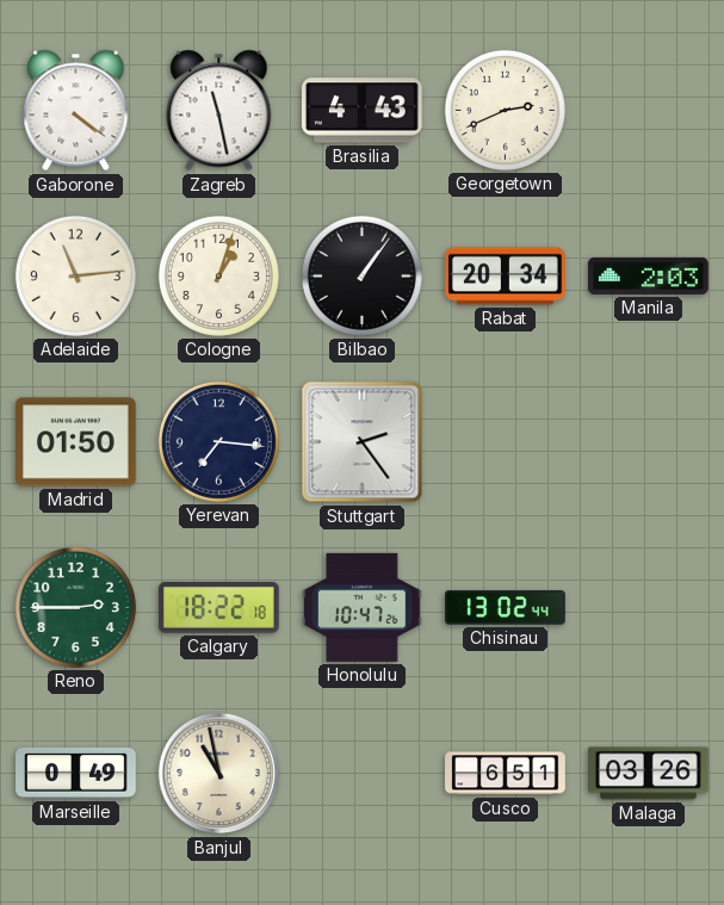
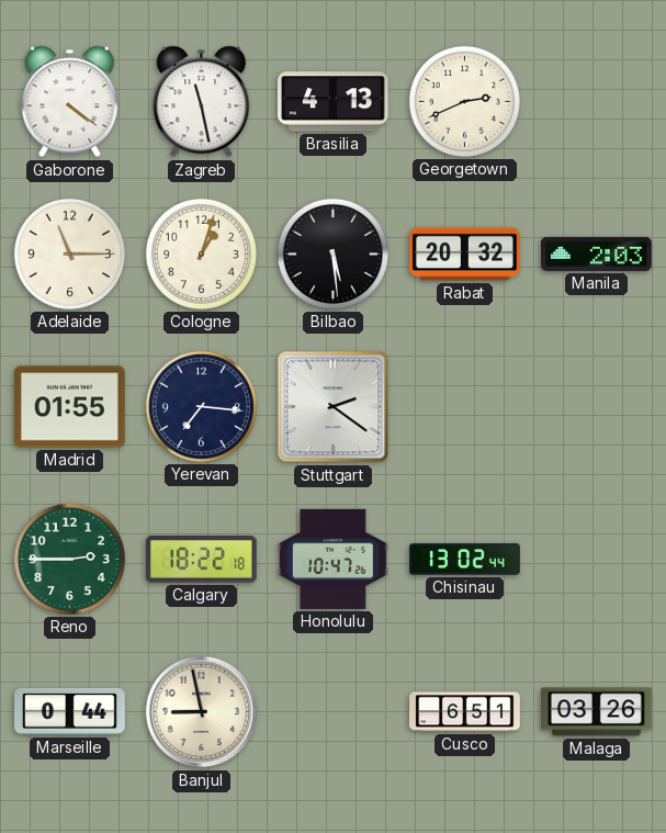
Brasilia: 4:43 -> 4:13
Adelaide: 11:14 -> 11:15
Bilbao: 1:06 -> 5:29
Rabat: 20:34 -> 20:32
Madrid: 01:50 -> 01:55
Stuttgart: 2:24 -> 2:21
Marseille: 0:49 -> 0:44
Banjul: 10:58 -> 8:58
